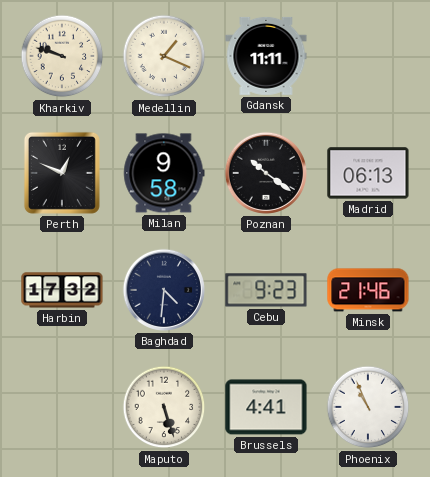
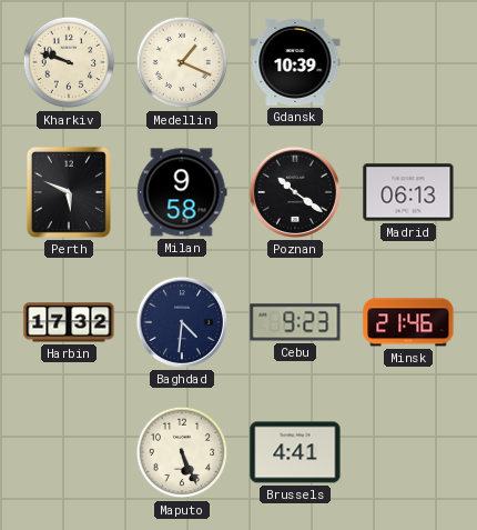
Gdansk: 11:11 -> 10:39
Perth: 12:49 -> 5:49
Maputo: 5:27 -> 5:26
Phoenix: 10:56 -> none
